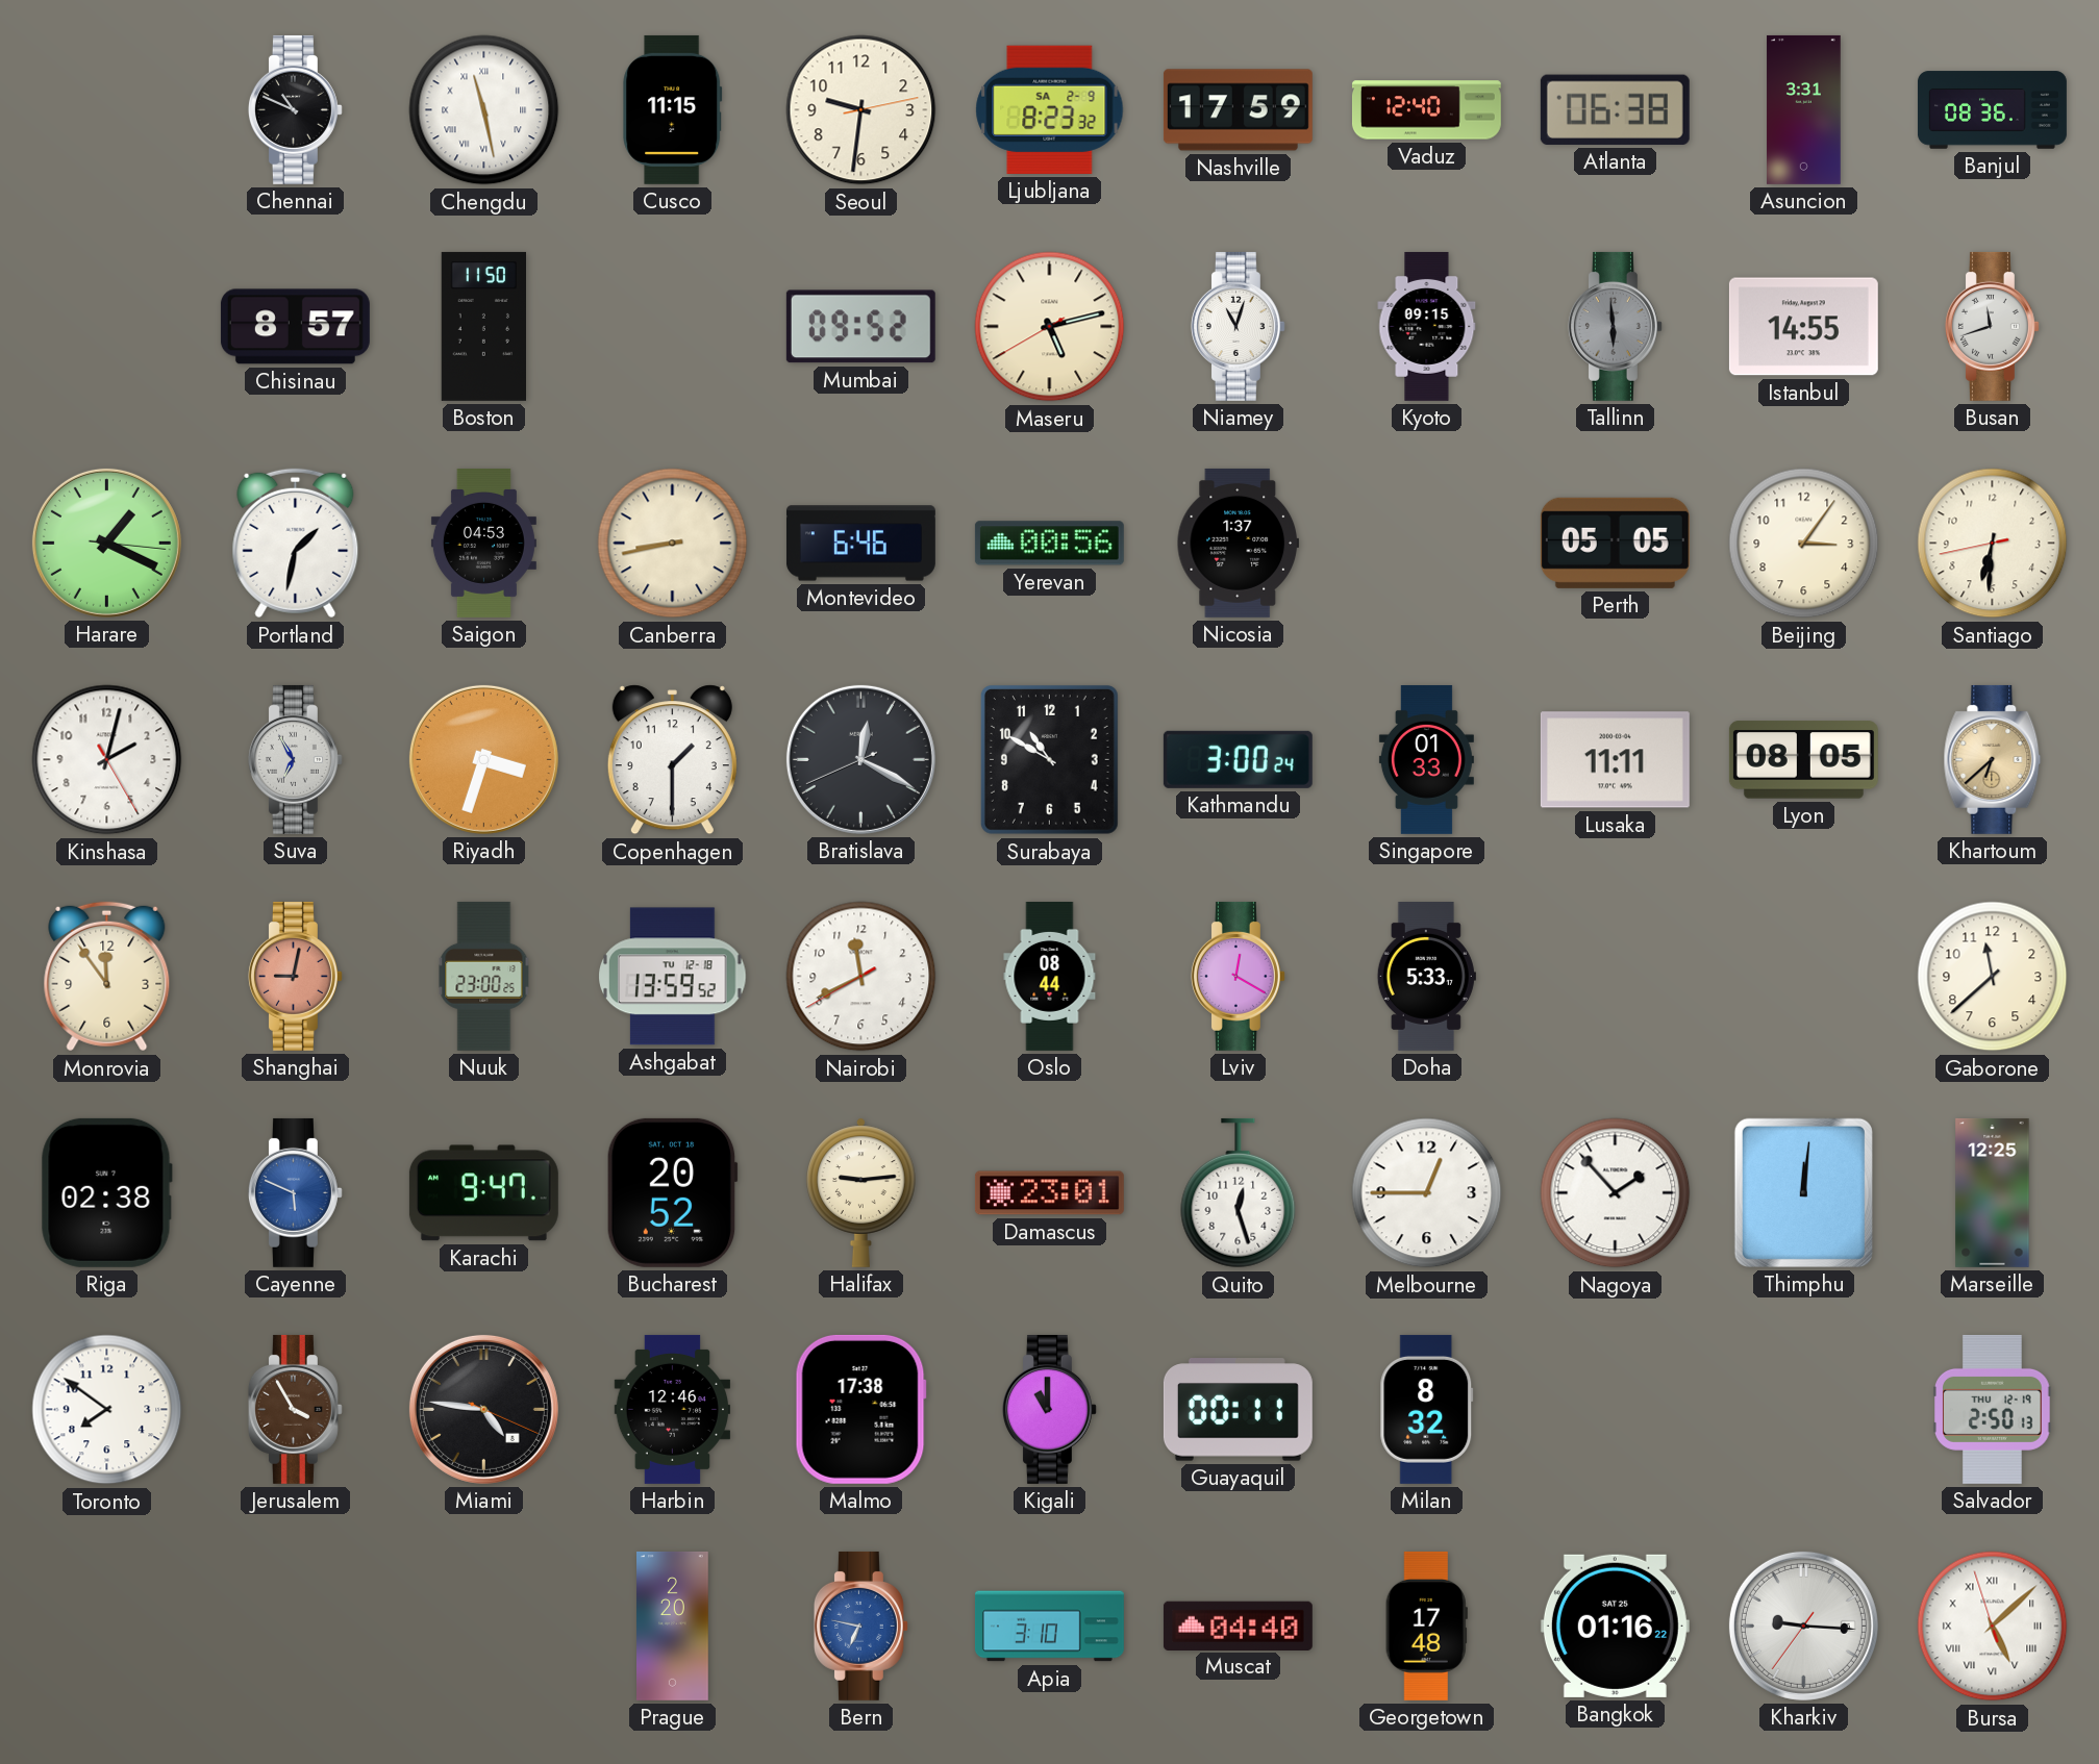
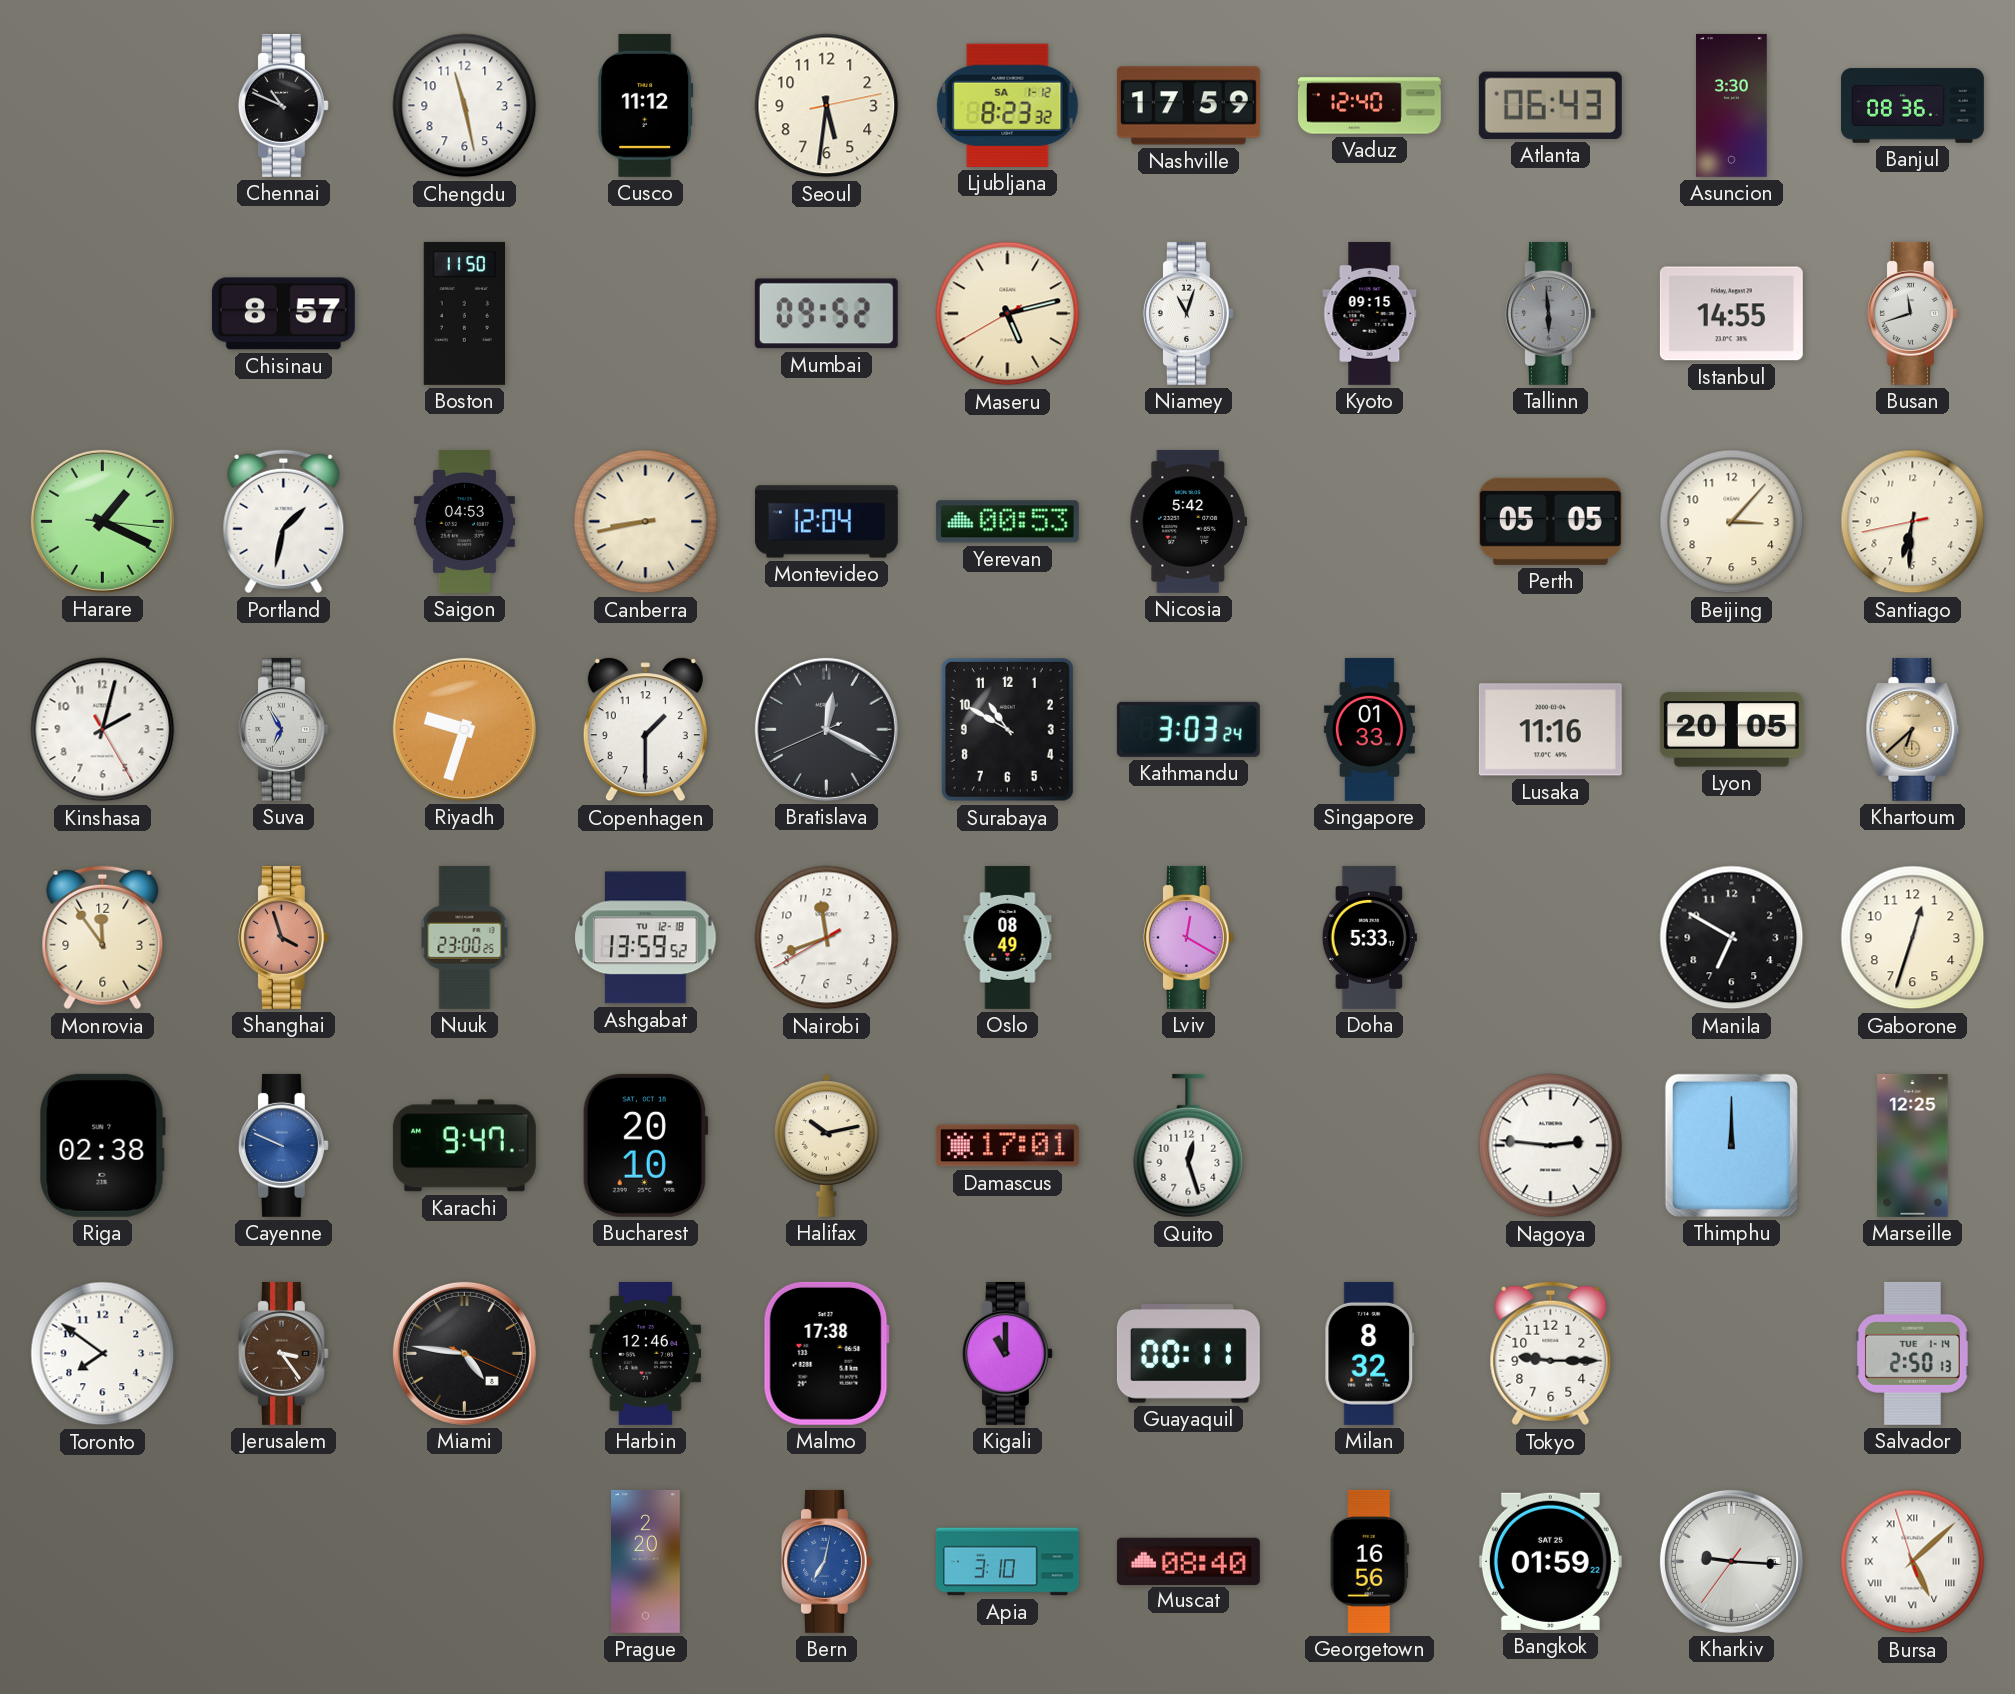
Chengdu numerals: Roman -> Arabic
Cusco: 11:15 -> 11:12
Seoul: 9:31 -> 5:31
Ljubljana date: SA 2-9 -> SA 1-12
Atlanta: 06:38 -> 06:43
Asuncion: 3:31 -> 3:30
Montevideo: 6:46 -> 12:04
Yerevan: 00:56 -> 00:53
Nicosia: 1:37 -> 5:42
Beijing: 3:06 -> 3:07
Riyadh: 3:33 -> 9:33
Kathmandu: 3:00 -> 3:03
Lusaka: 11:11 -> 11:16
Lyon: 08:05 -> 20:05
Shanghai: 9:02 -> 3:57
Nairobi: 11:40 -> 11:41
Oslo: 08:44 -> 08:49
Manila: none -> 6:50
Gaborone: 11:38 -> 12:33
Cayenne: 5:49 -> 9:49
Bucharest: 20:52 -> 20:10
Halifax: 9:14 -> 10:13
Damascus: 23:01 -> 17:01
Melbourne: 12:45 -> none
Nagoya: 1:53 -> 2:46
Thimphu: 12:01 -> 12:00
Jerusalem: 3:55 -> 3:24
Tokyo: none -> 9:15
Salvador date: THU 12-19 -> TUE 1-14
Bern: 6:47 -> 7:02
Muscat: 04:40 -> 08:40
Georgetown: 17:48 -> 16:56
Bangkok: 01:16 -> 01:59
